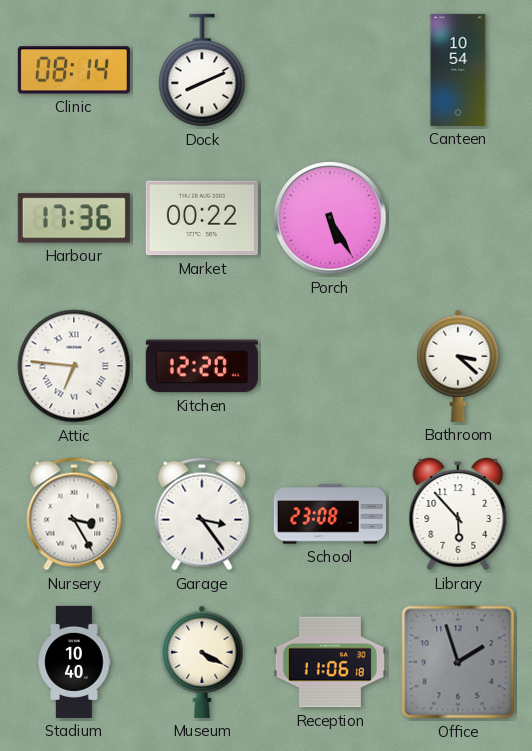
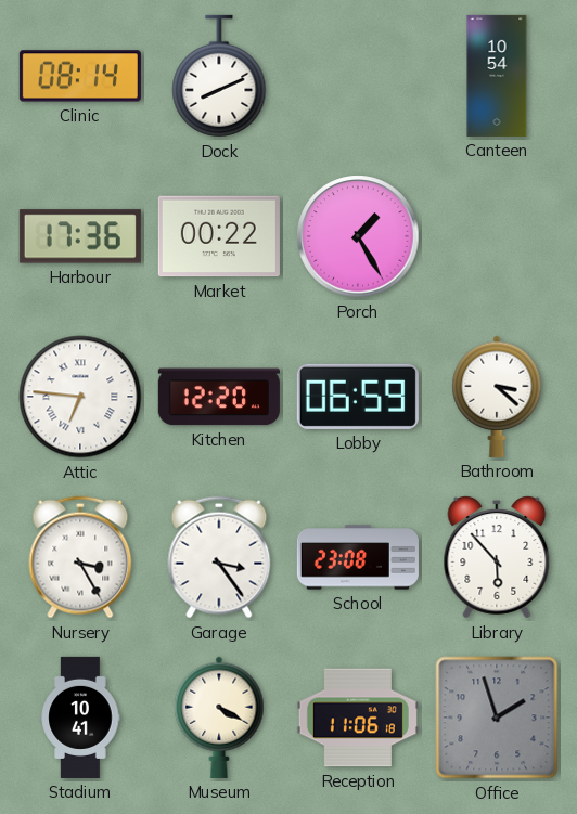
Porch: 5:25 -> 1:25
Lobby: none -> 06:59
Stadium: 10:40 -> 10:41
